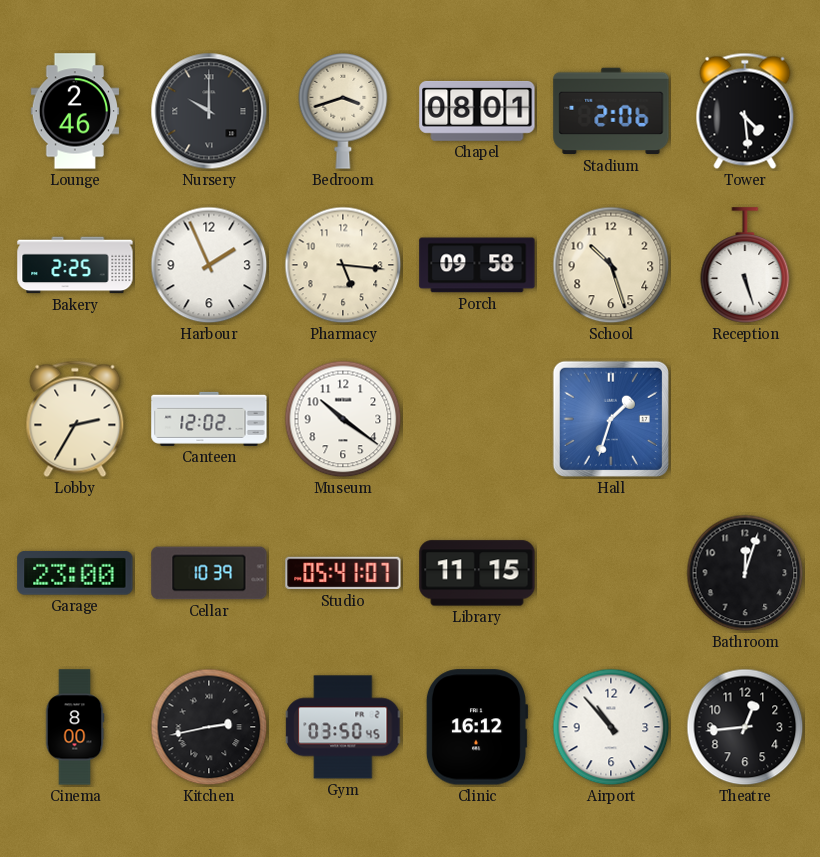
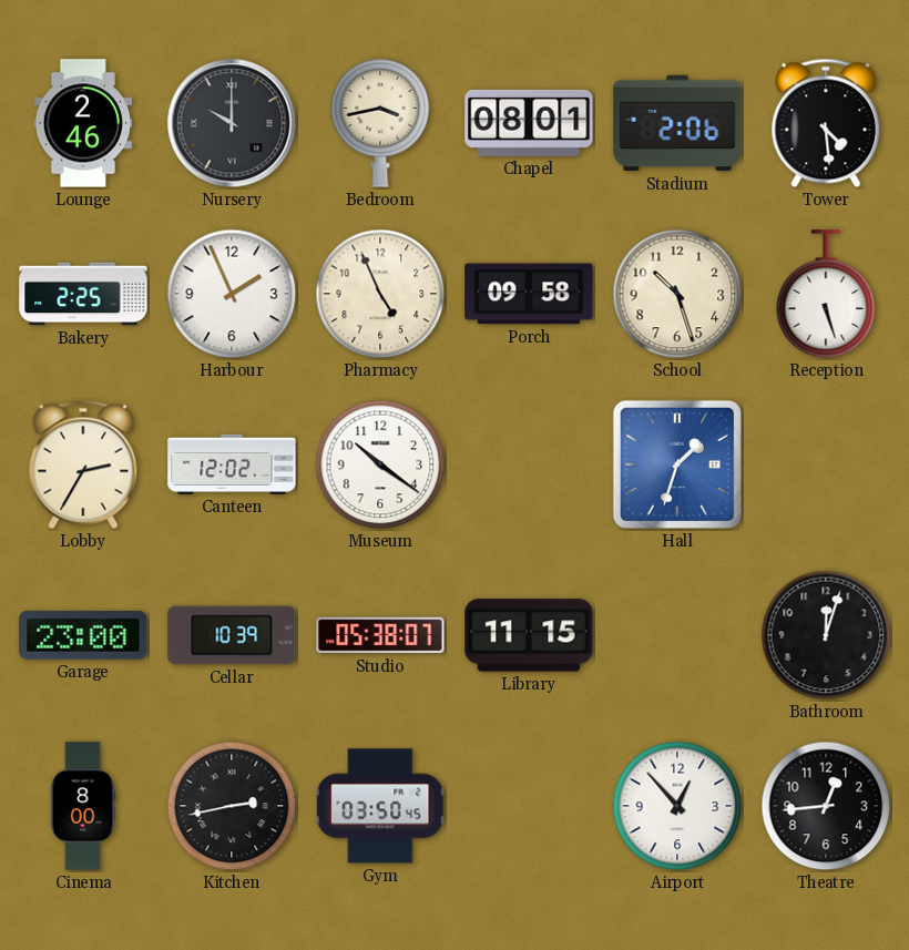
Bedroom: 3:42 -> 3:43
Pharmacy: 5:16 -> 4:56
Studio: 05:41 -> 05:38
Clinic: 16:12 -> none
Airport: 10:53 -> 12:53
